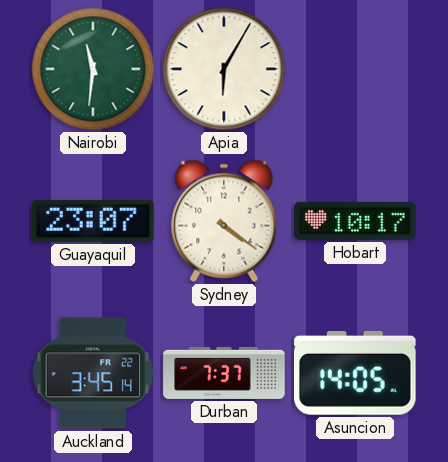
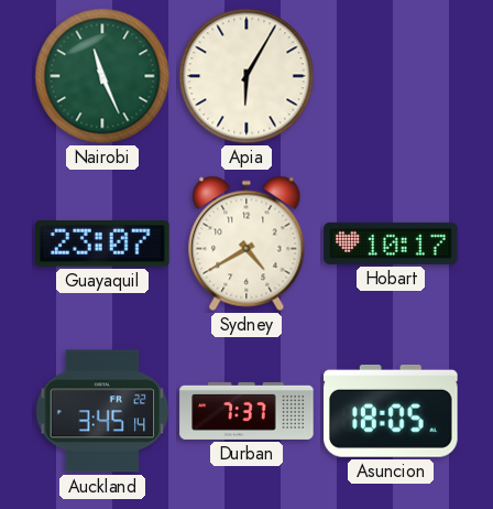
Nairobi: 11:31 -> 11:26
Sydney: 4:21 -> 4:40
Asuncion: 14:05 -> 18:05
